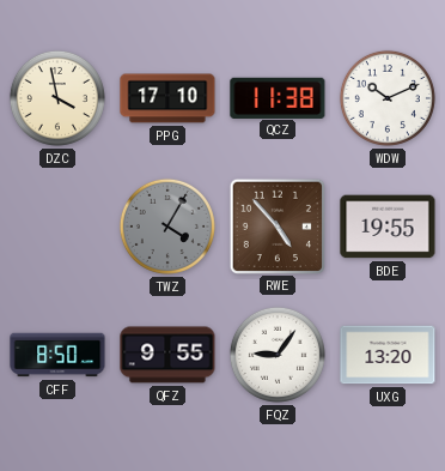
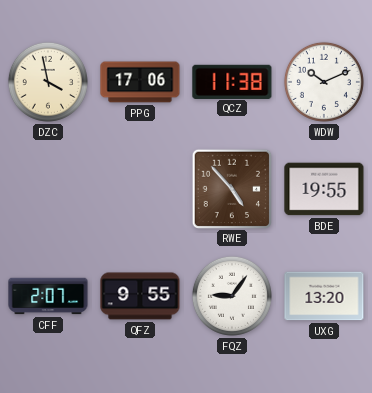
PPG: 17:10 -> 17:06
TWZ: 4:05 -> none
CFF: 8:50 -> 2:07
